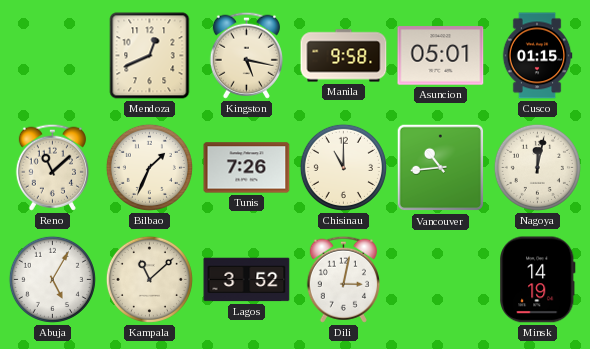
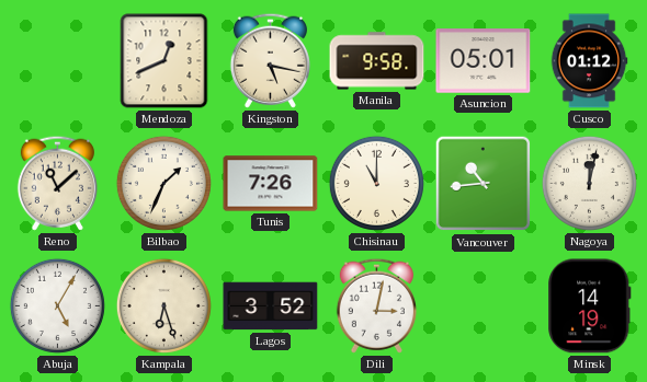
Cusco: 01:15 -> 01:12
Kampala: 11:08 -> 6:27
